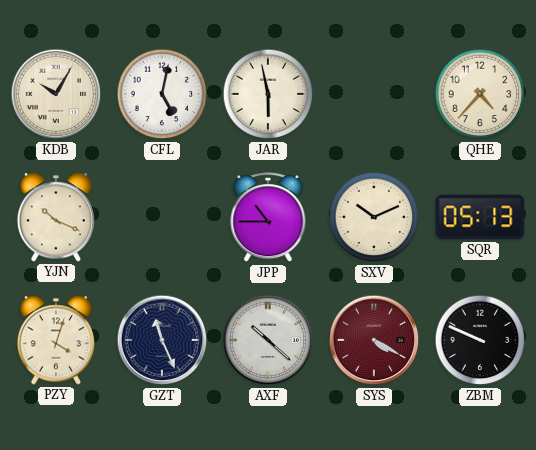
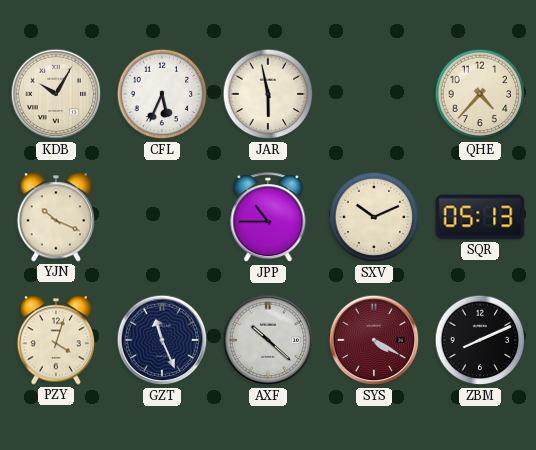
CFL: 5:02 -> 5:34
ZBM: 9:49 -> 8:11
